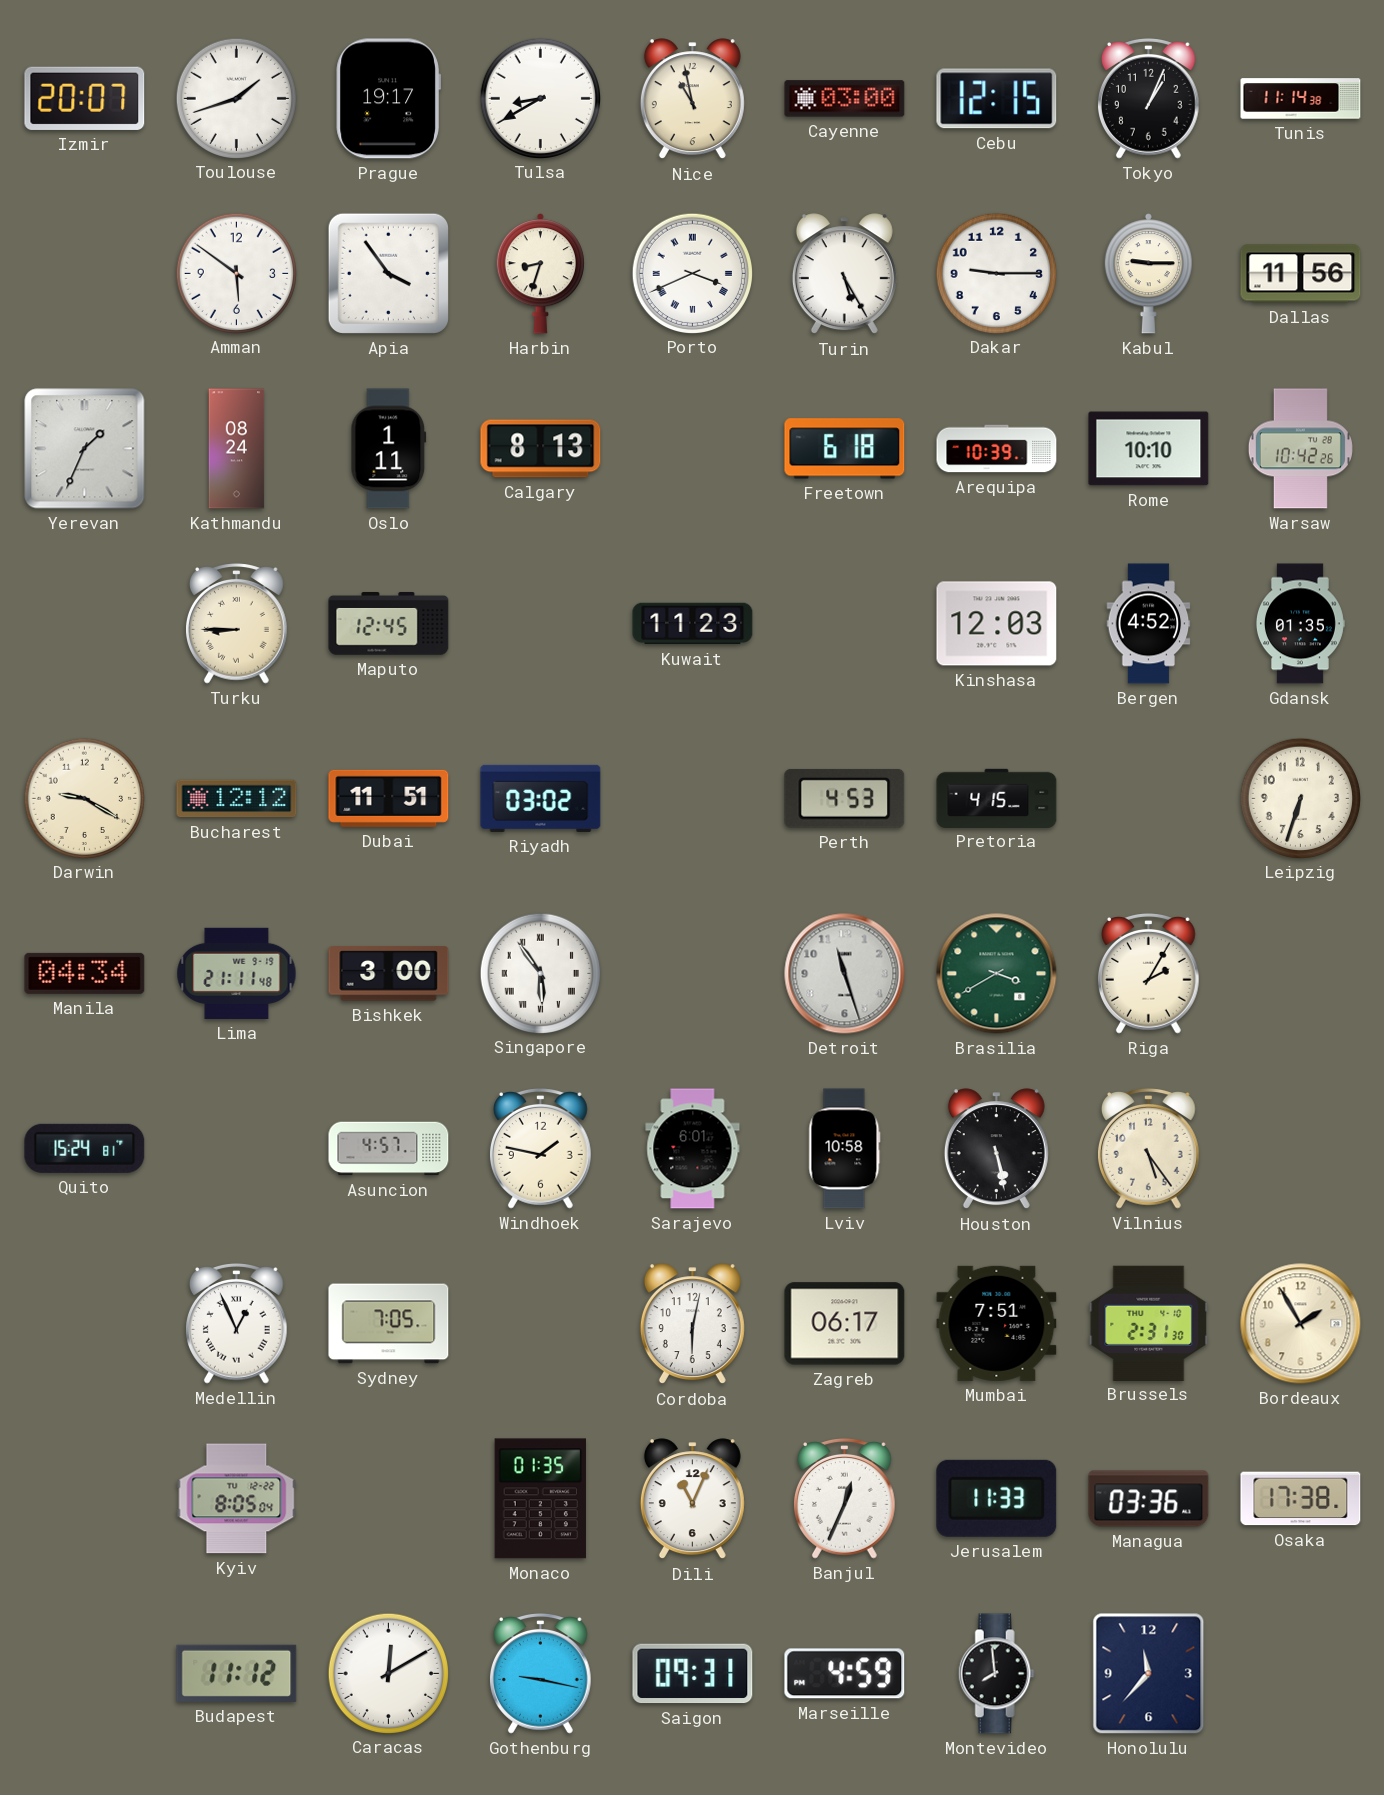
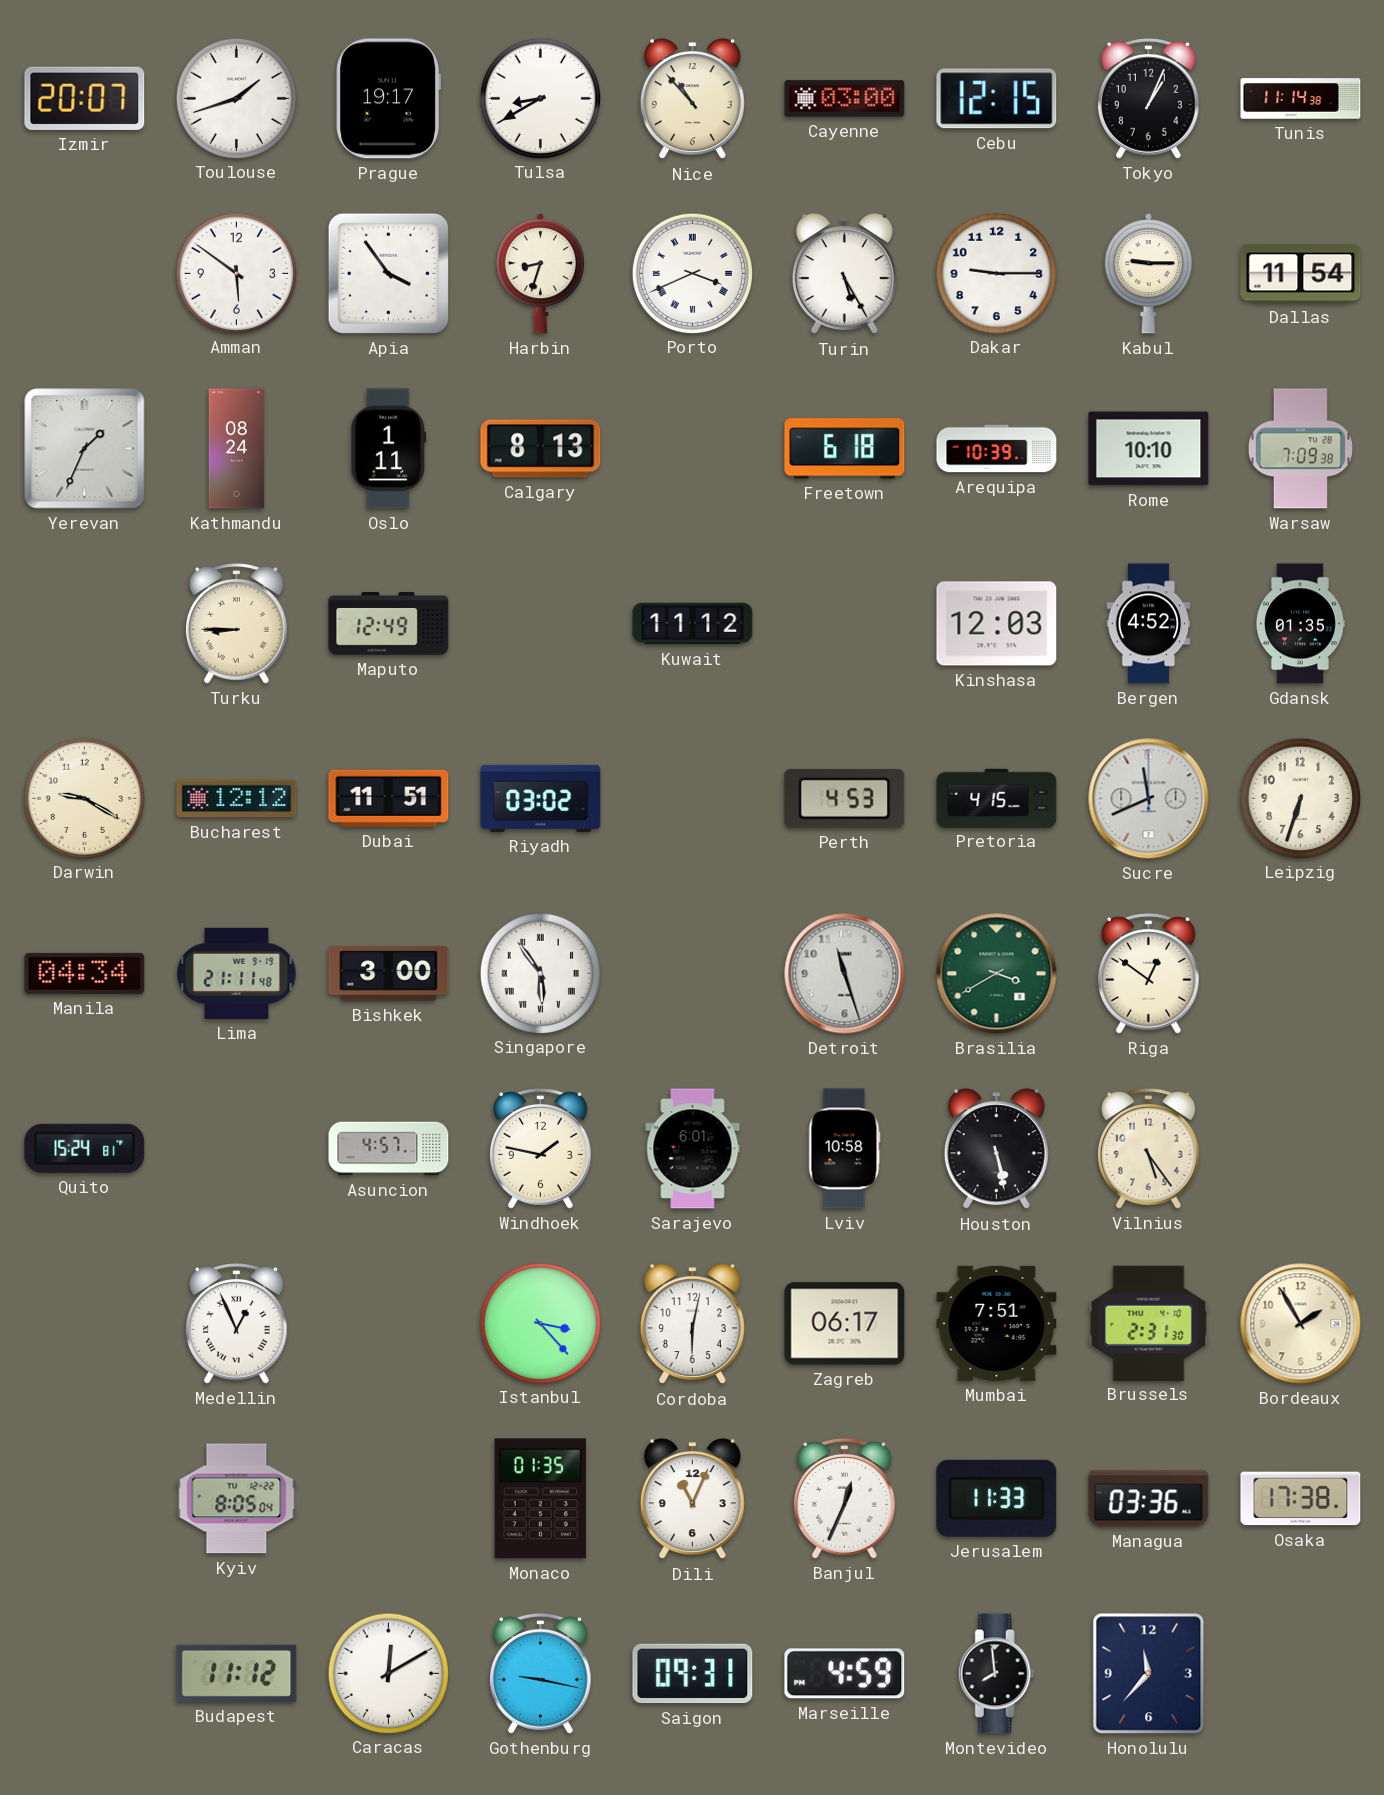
Nice: 10:58 -> 10:53
Dallas: 11:56 -> 11:54
Warsaw: 10:42 -> 7:09
Maputo: 12:45 -> 12:49
Kuwait: 11:23 -> 11:12
Sucre: none -> 11:41
Riga: 2:05 -> 12:51
Sydney: 7:05 -> none
Istanbul: none -> 3:23
